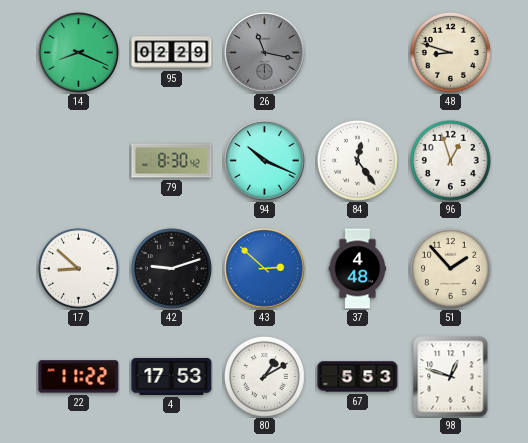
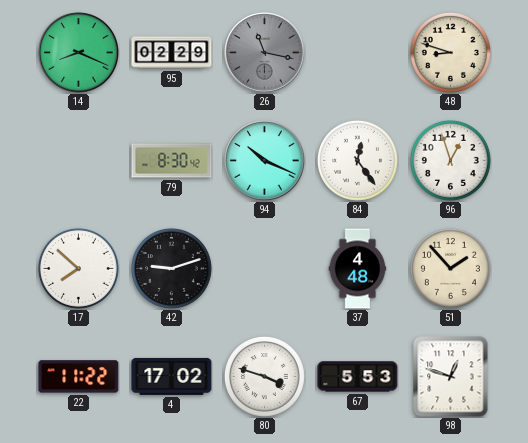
17: 8:52 -> 7:52
43: 2:52 -> none
4: 17:53 -> 17:02
80: 1:10 -> 3:48
